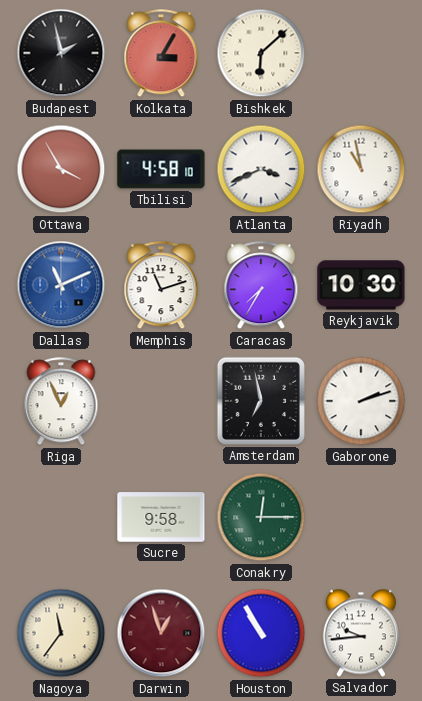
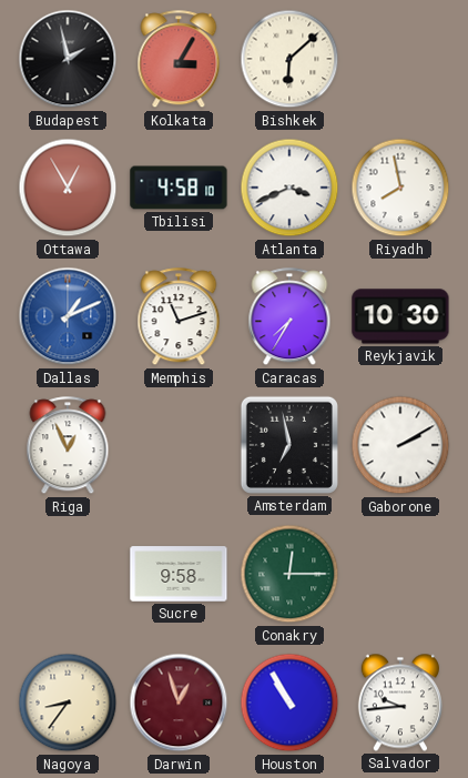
Ottawa: 3:55 -> 12:55
Riyadh: 10:58 -> 7:58
Dallas: 11:11 -> 1:11
Gaborone: 2:12 -> 2:10
Nagoya: 11:36 -> 8:36
